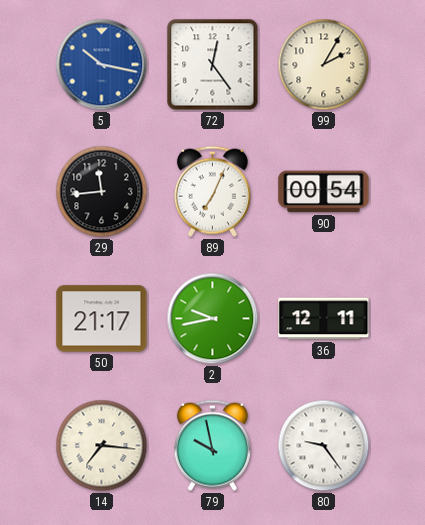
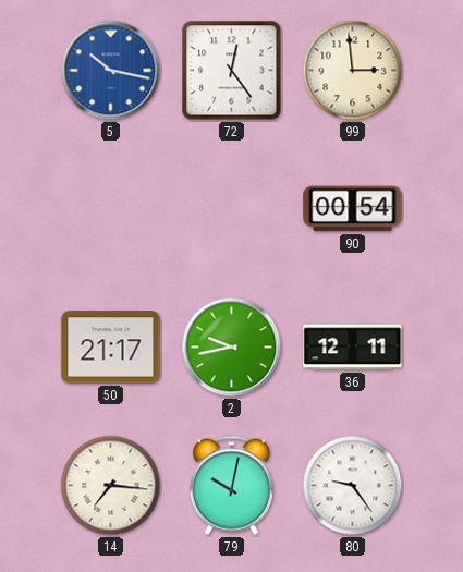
99: 2:05 -> 2:59
29: 11:44 -> none
89: 7:04 -> none
79: 9:58 -> 10:02
